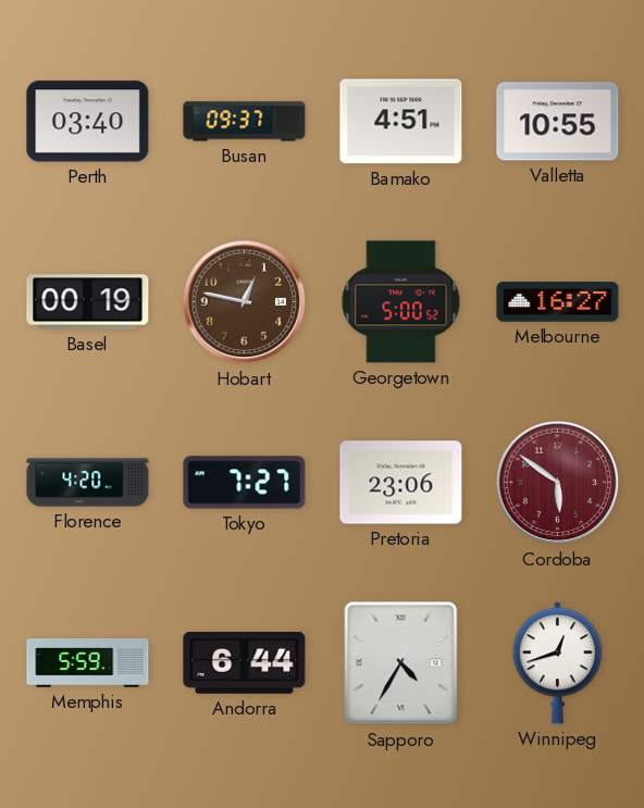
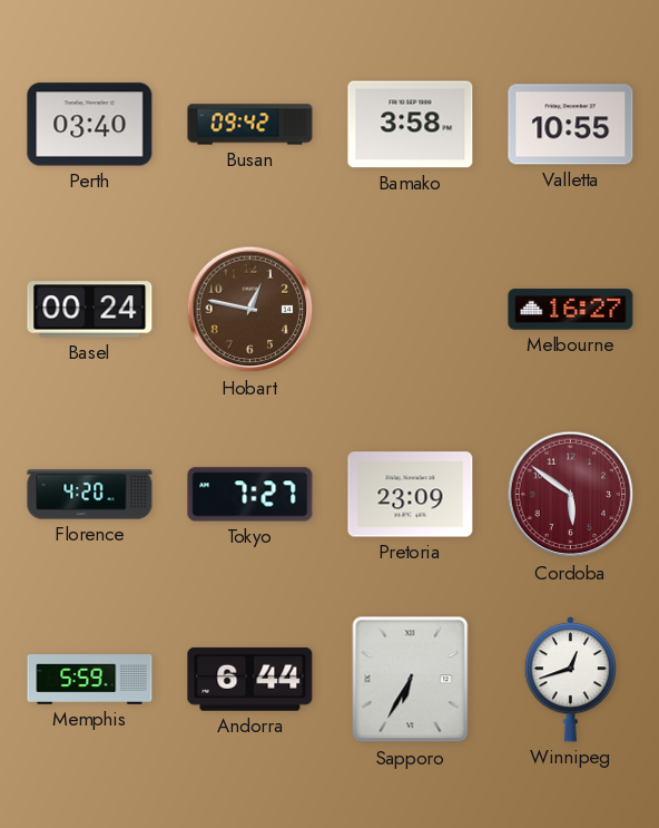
Busan: 09:37 -> 09:42
Bamako: 4:51 -> 3:58
Basel: 00:19 -> 00:24
Georgetown: 5:00 -> none
Pretoria: 23:06 -> 23:09
Sapporo: 4:35 -> 6:35
